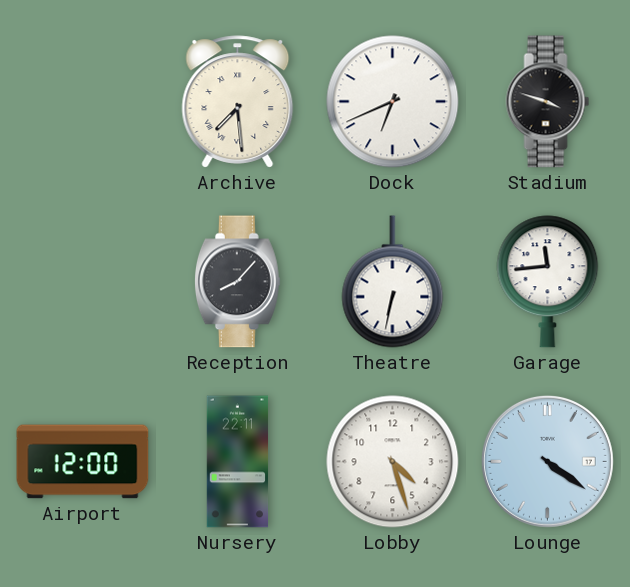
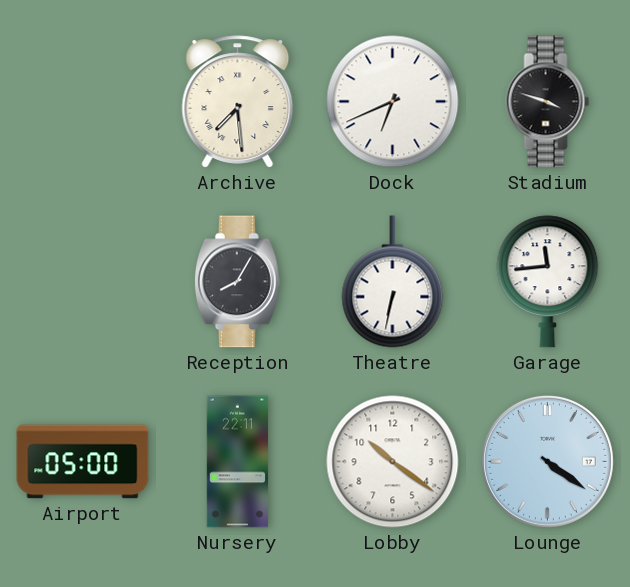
Reception: 8:07 -> 8:05
Airport: 12:00 -> 05:00
Lobby: 4:27 -> 10:21
